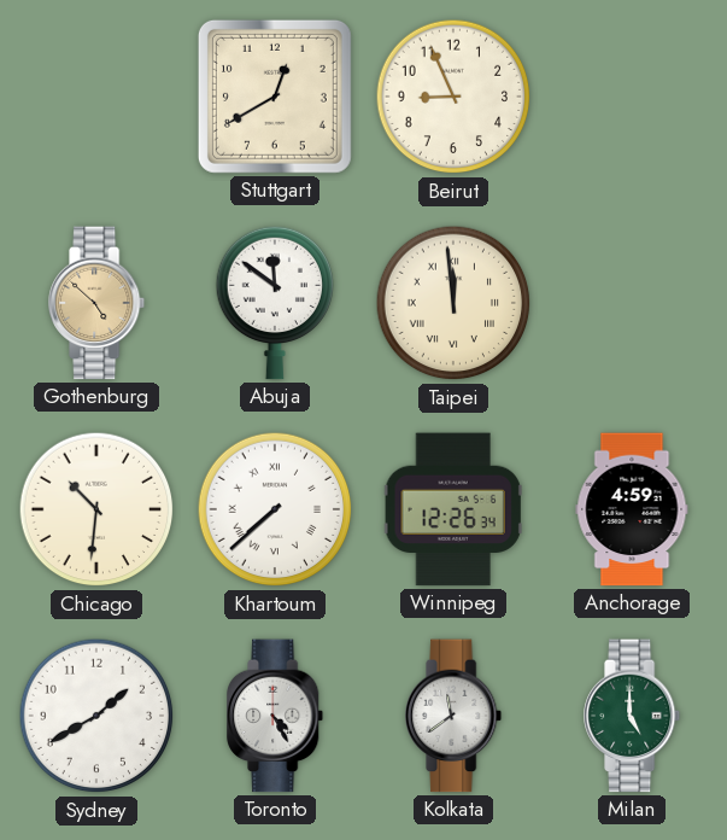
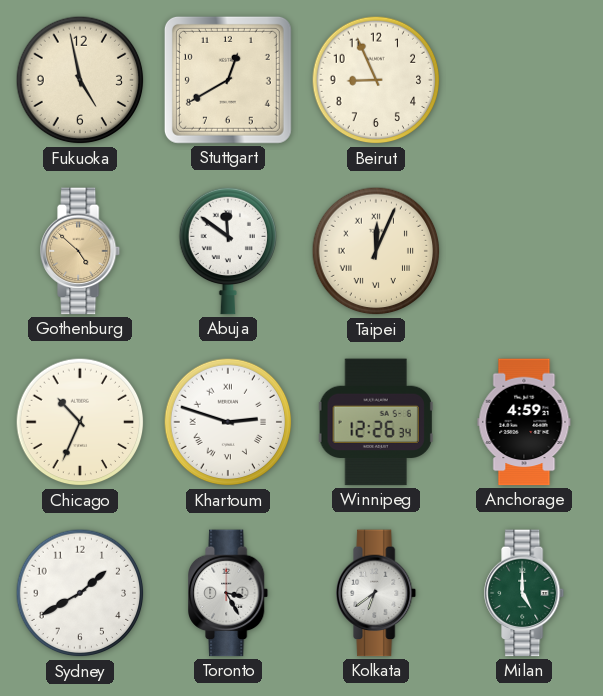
Fukuoka: none -> 4:58
Taipei: 11:59 -> 12:04
Chicago: 10:31 -> 10:34
Khartoum: 7:38 -> 2:48
Toronto: 4:25 -> 3:25
Kolkata: 11:39 -> 6:39
